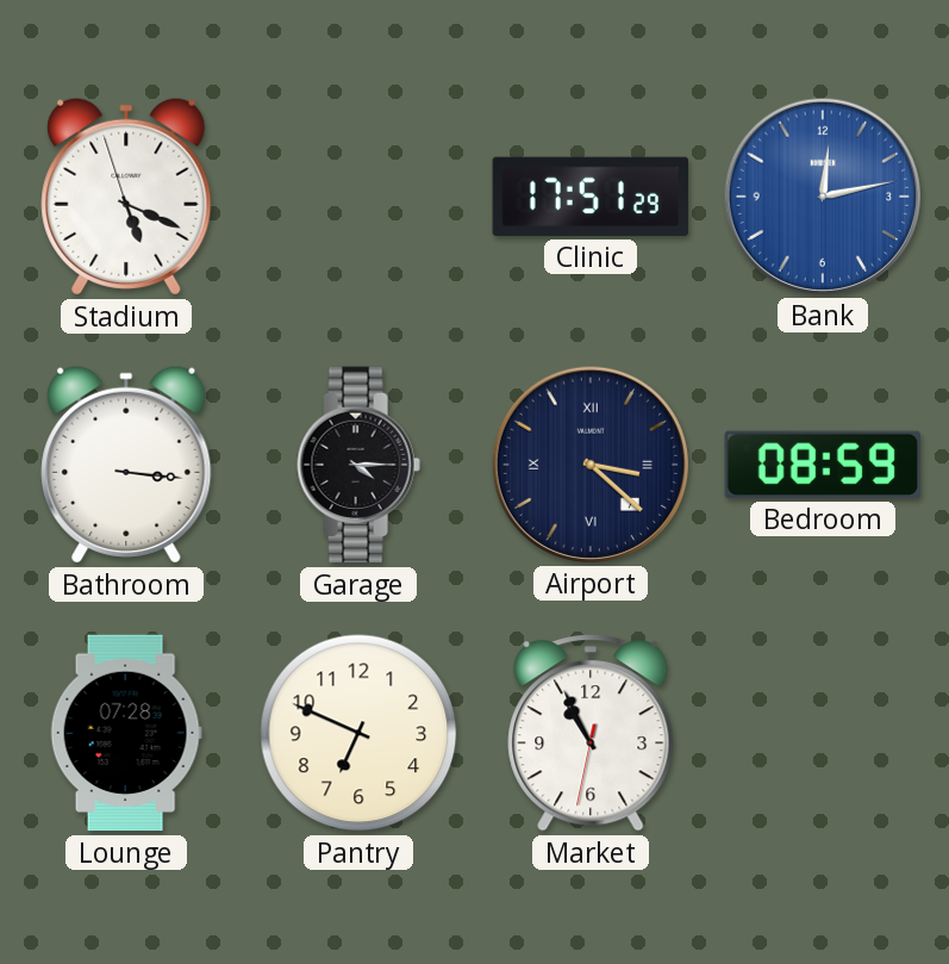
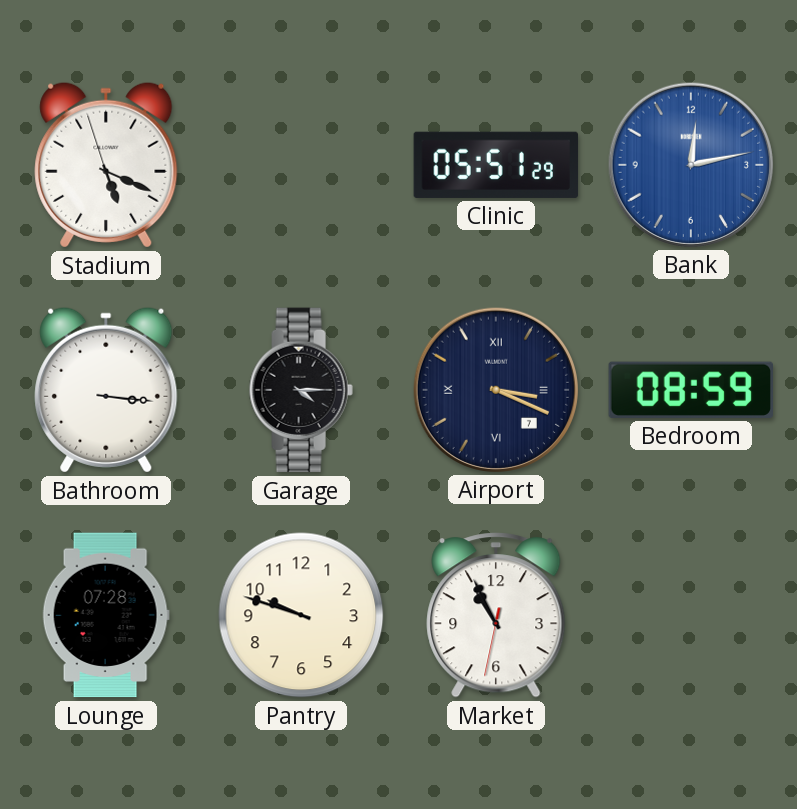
Clinic: 17:51 -> 05:51
Airport: 3:22 -> 3:19
Pantry: 6:49 -> 9:48
